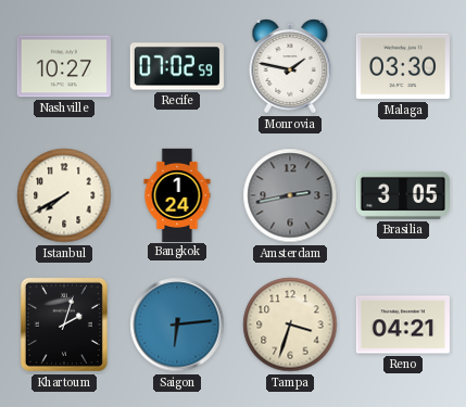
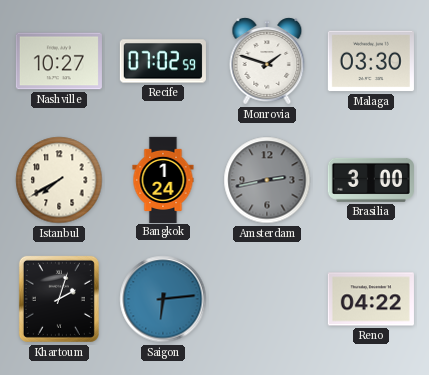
Monrovia: 1:47 -> 1:48
Brasilia: 3:05 -> 3:00
Tampa: 3:33 -> none
Reno: 04:21 -> 04:22
